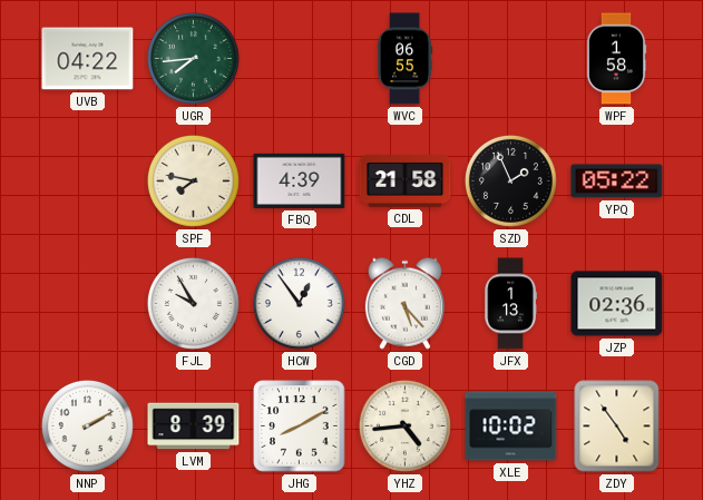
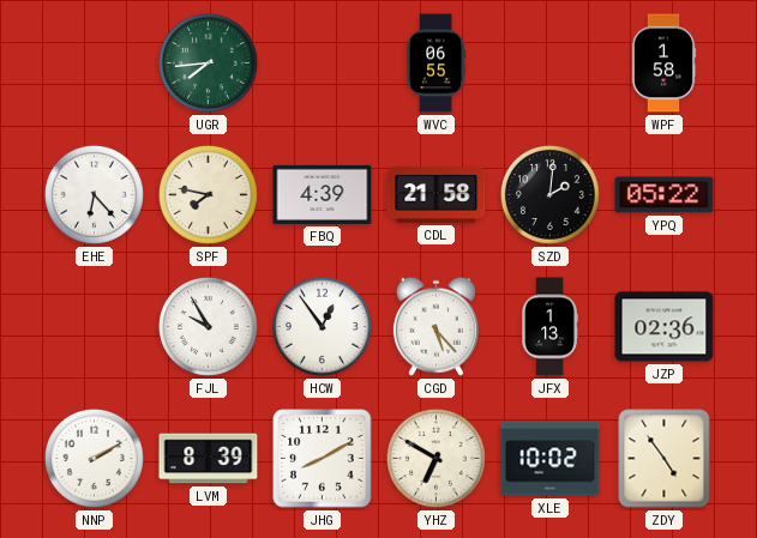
UVB: 04:22 -> none
EHE: none -> 6:23
SZD: 1:56 -> 2:01
YHZ: 4:44 -> 6:50
